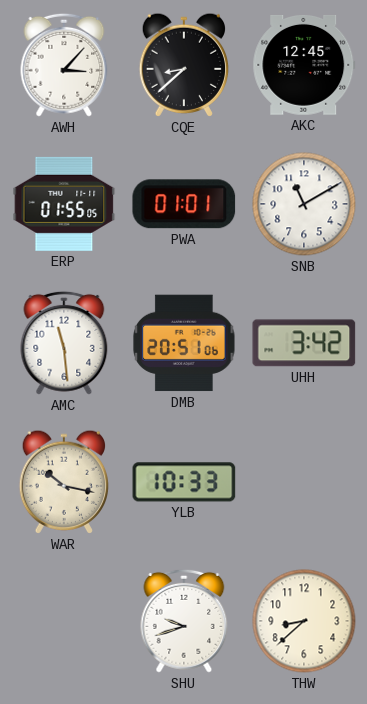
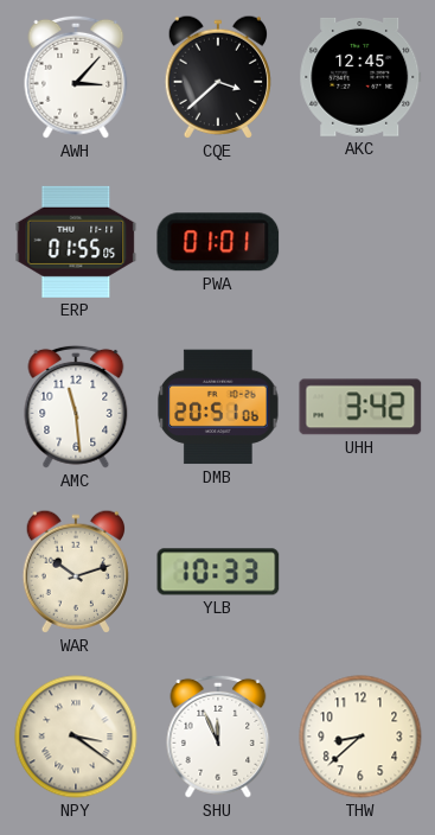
CQE: 8:38 -> 3:38
SNB: 11:10 -> none
WAR: 10:17 -> 10:12
NPY: none -> 3:21
SHU: 9:42 -> 11:56
